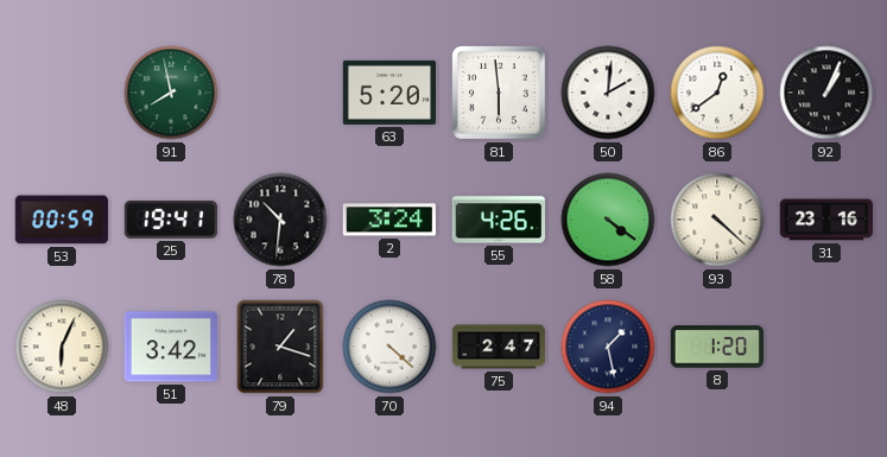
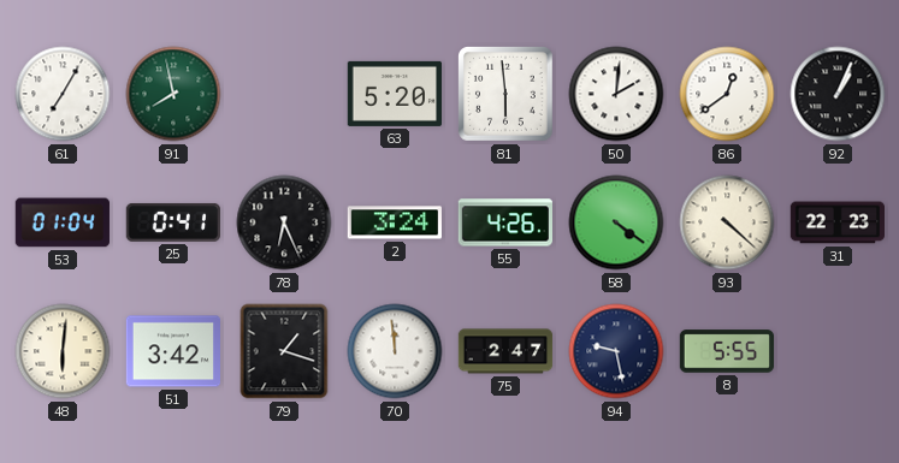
61: none -> 7:05
53: 00:59 -> 01:04
25: 19:41 -> 0:41
78: 10:31 -> 6:26
31: 23:16 -> 22:23
48: 6:04 -> 6:01
70: 4:22 -> 11:59
94: 1:28 -> 9:28
8: 1:20 -> 5:55
